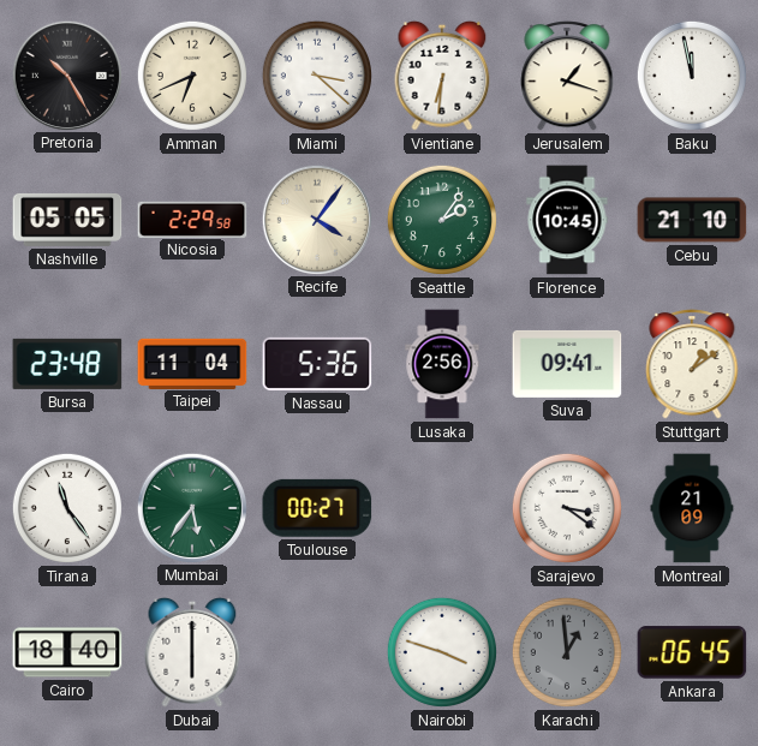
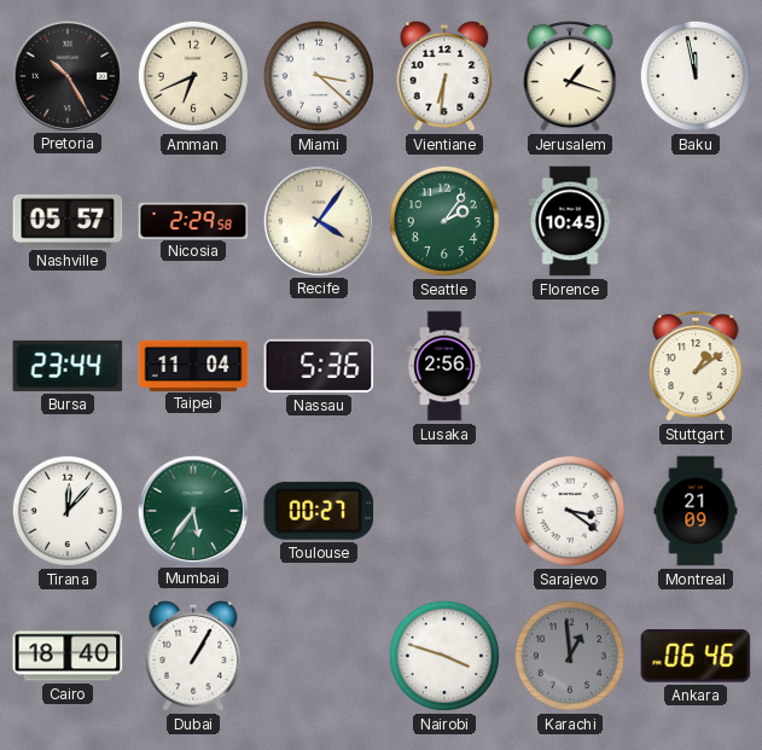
Nashville: 05:05 -> 05:57
Cebu: 21:10 -> none
Bursa: 23:48 -> 23:44
Suva: 09:41 -> none
Tirana: 11:24 -> 12:07
Dubai: 6:00 -> 1:05
Ankara: 06:45 -> 06:46
